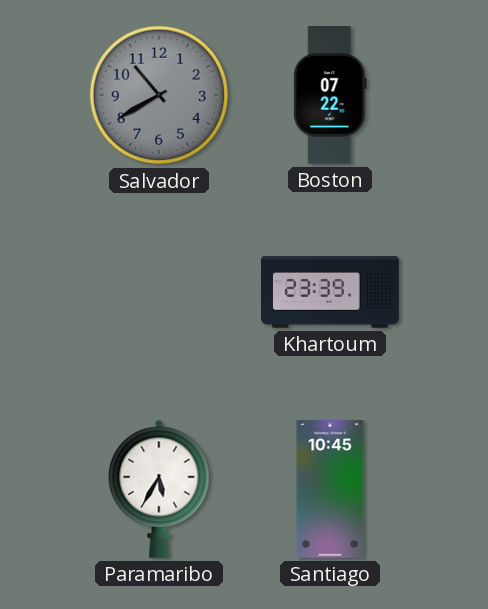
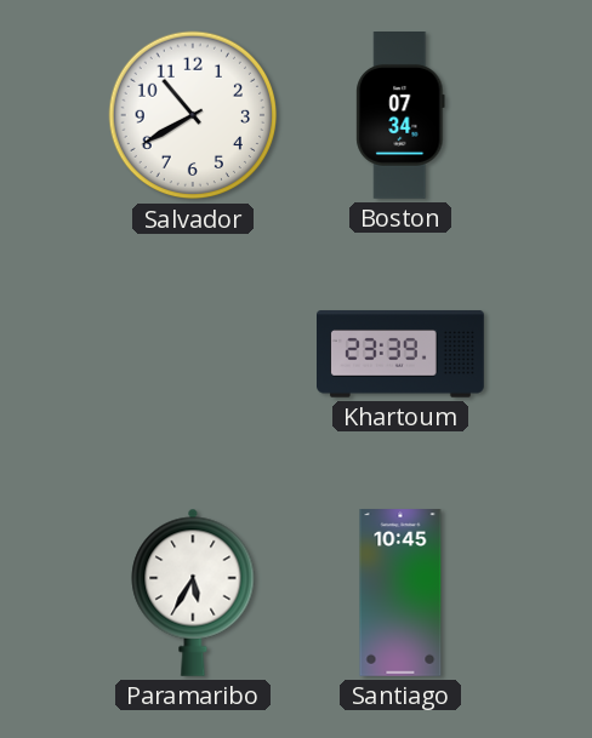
Salvador dial: grey -> white
Boston: 07:22 -> 07:34
